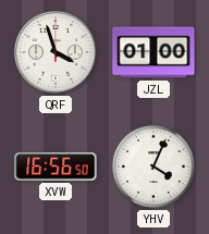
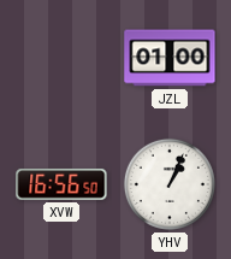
QRF: 3:57 -> none
YHV: 4:04 -> 1:04
